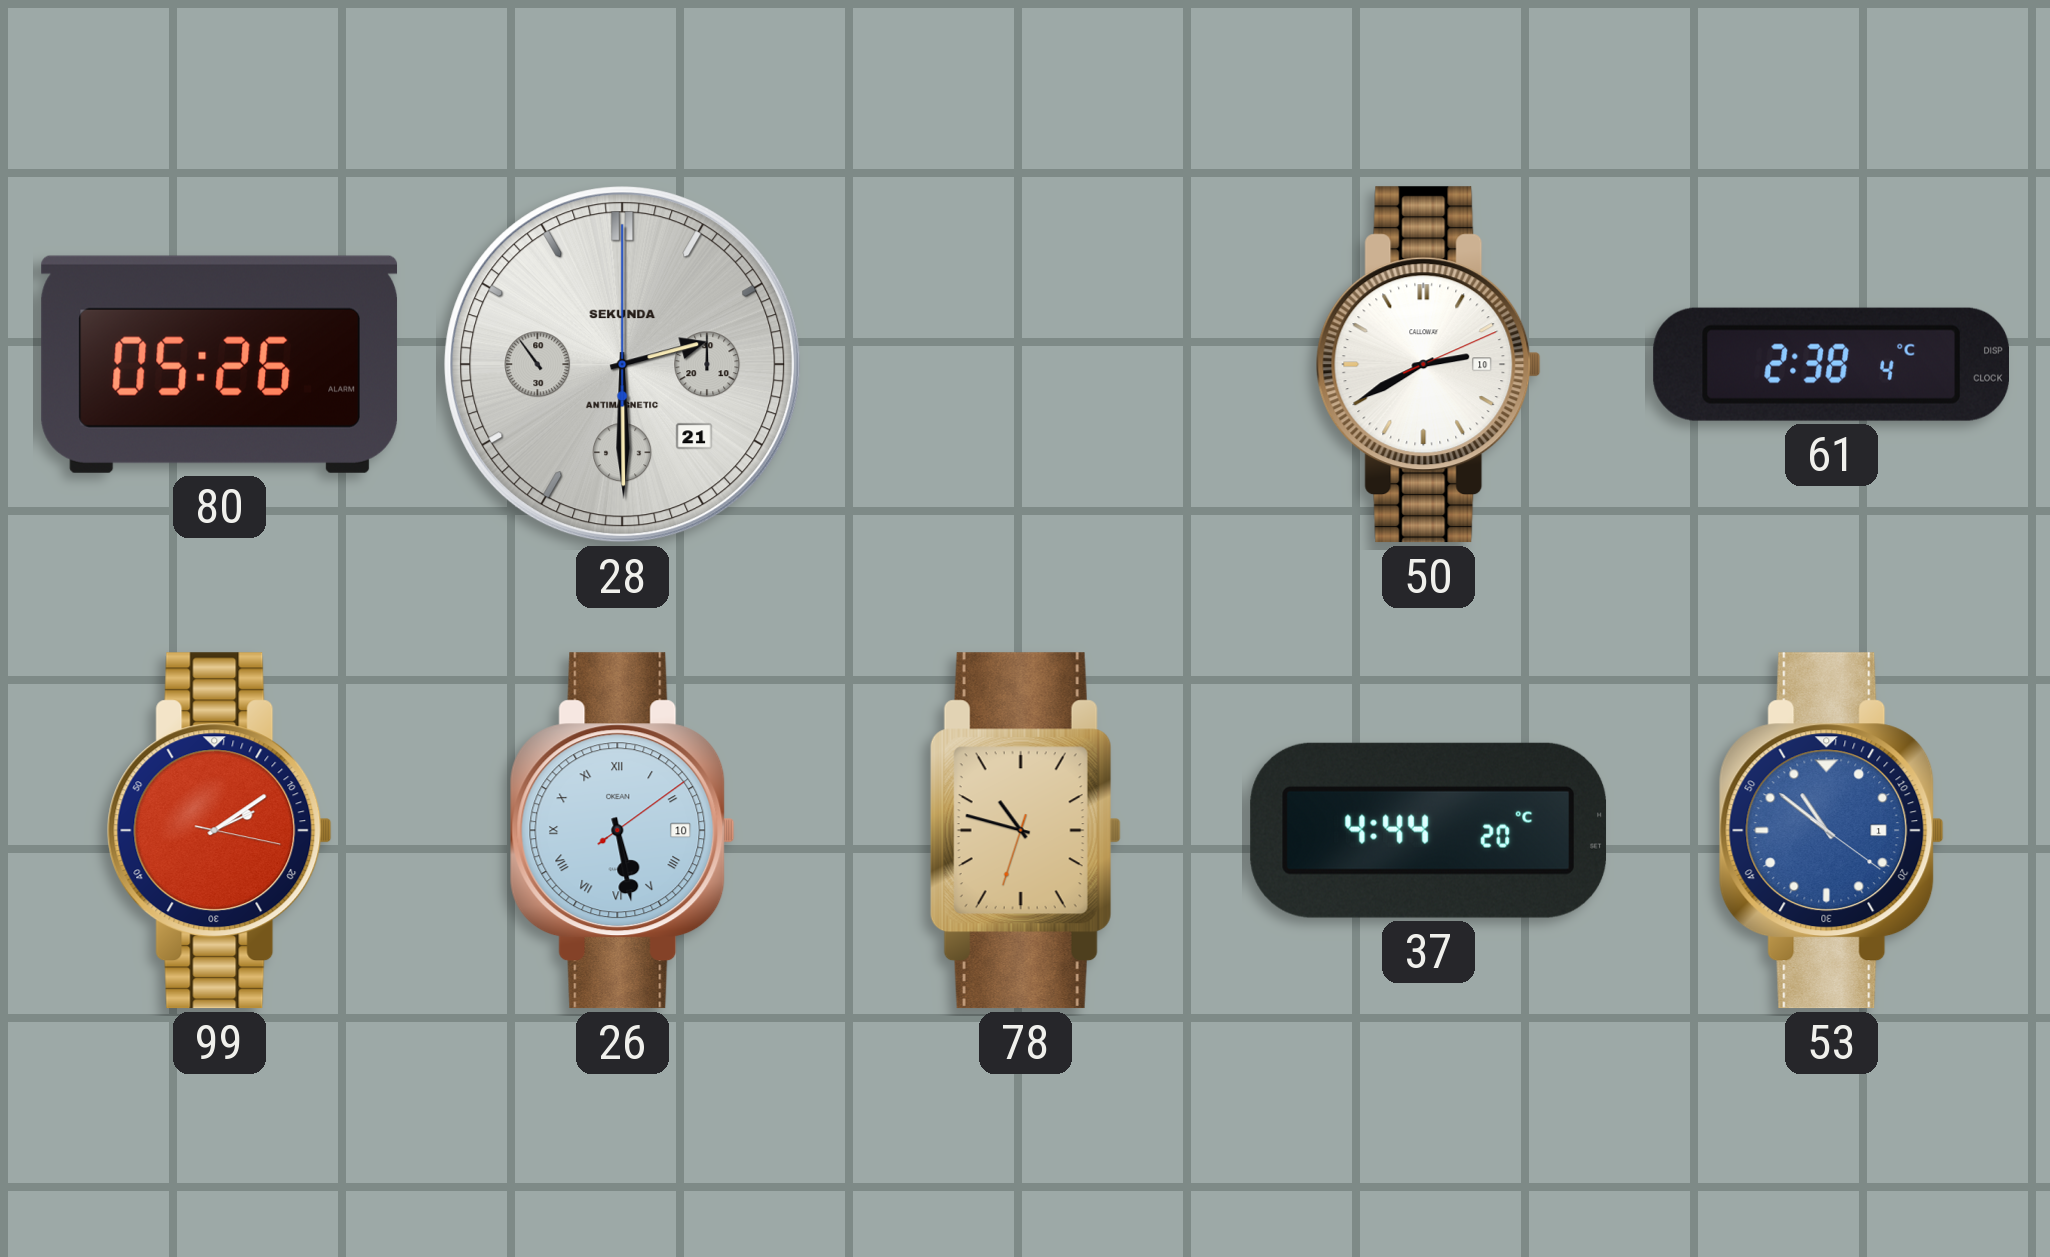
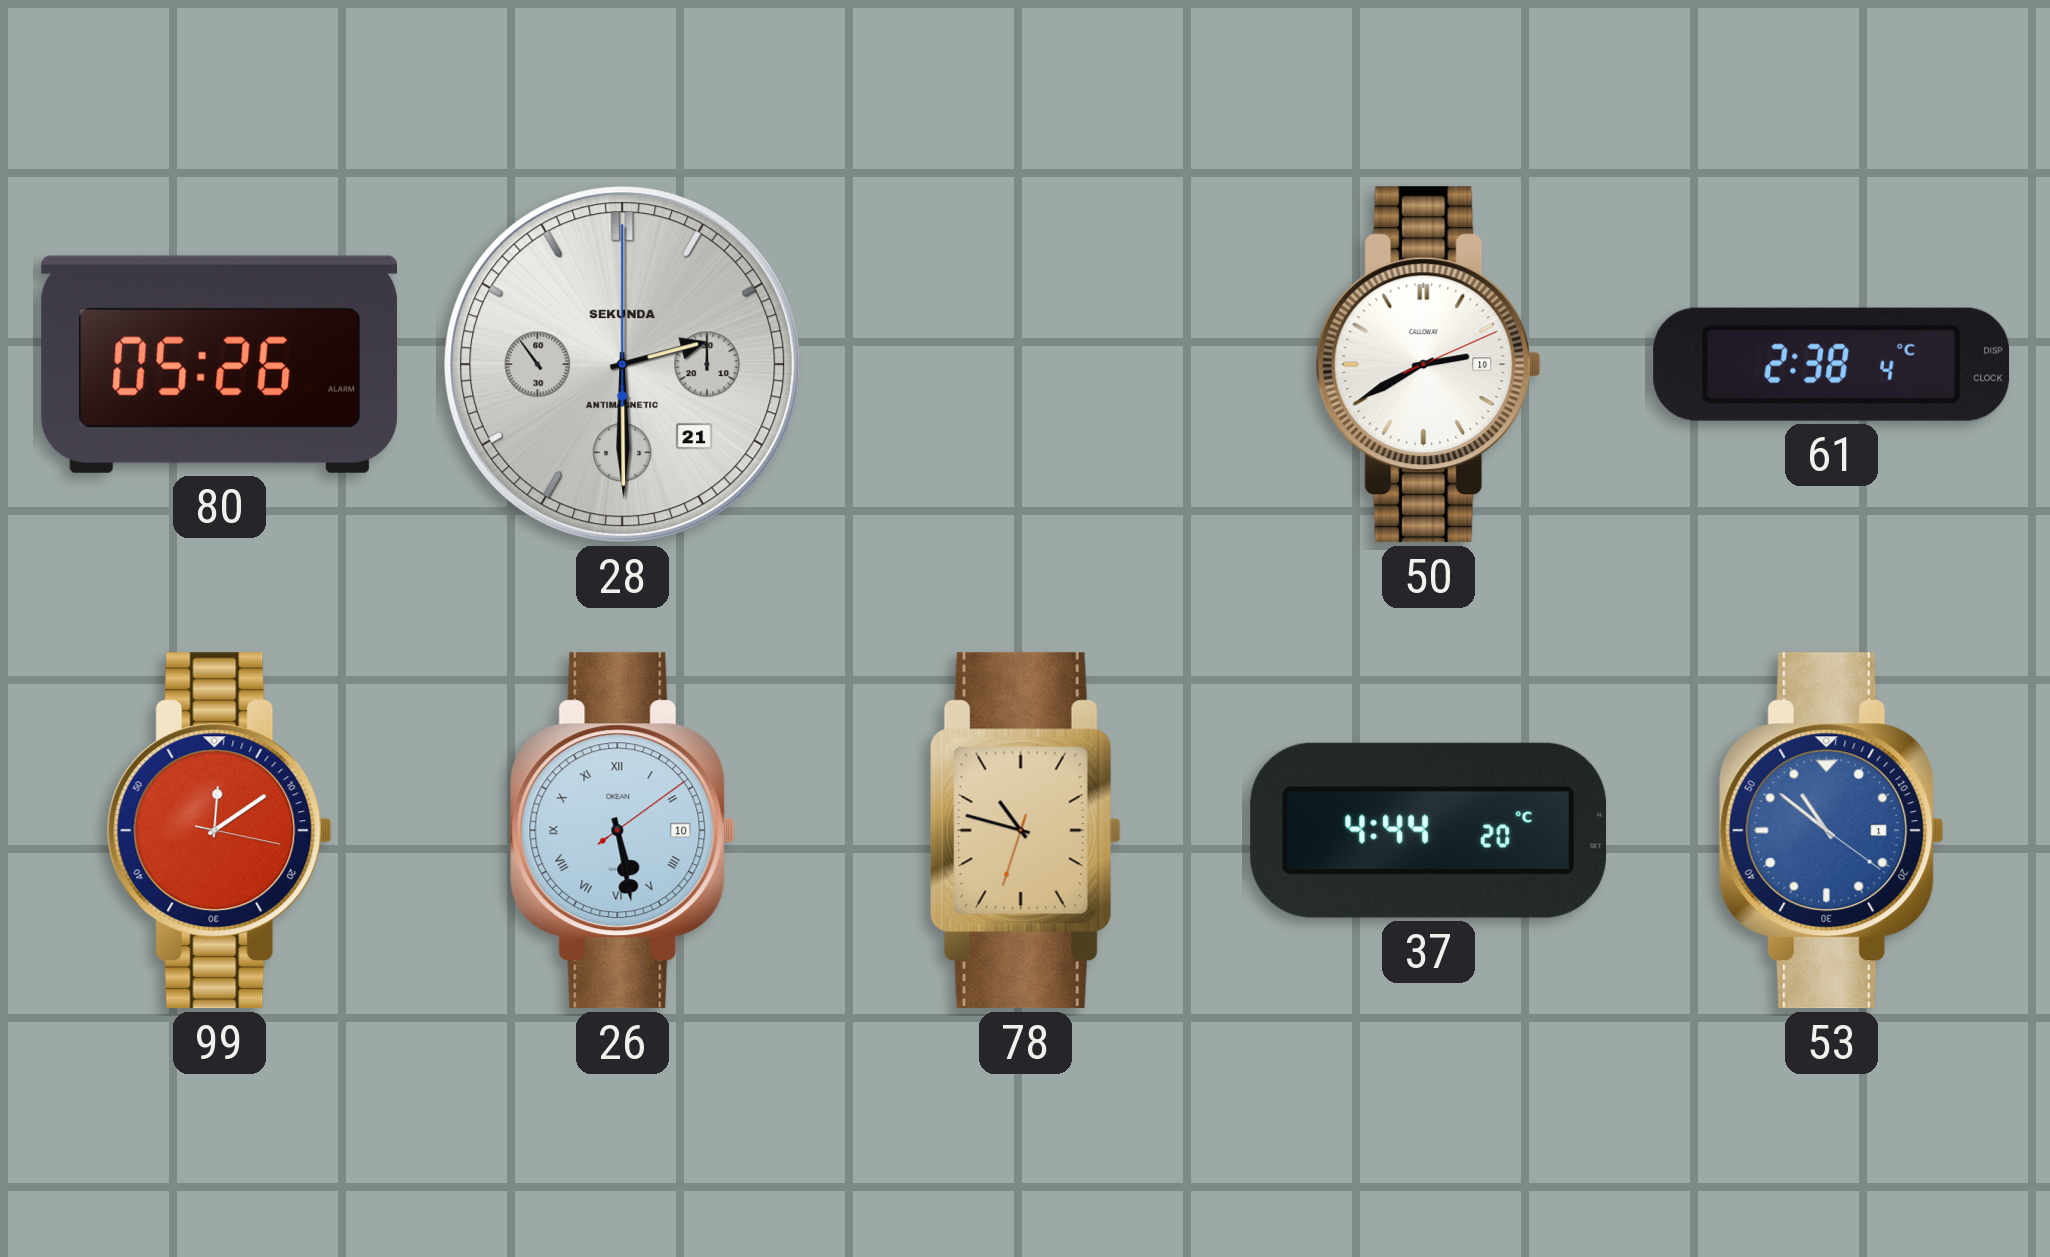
99: 2:09 -> 12:09
